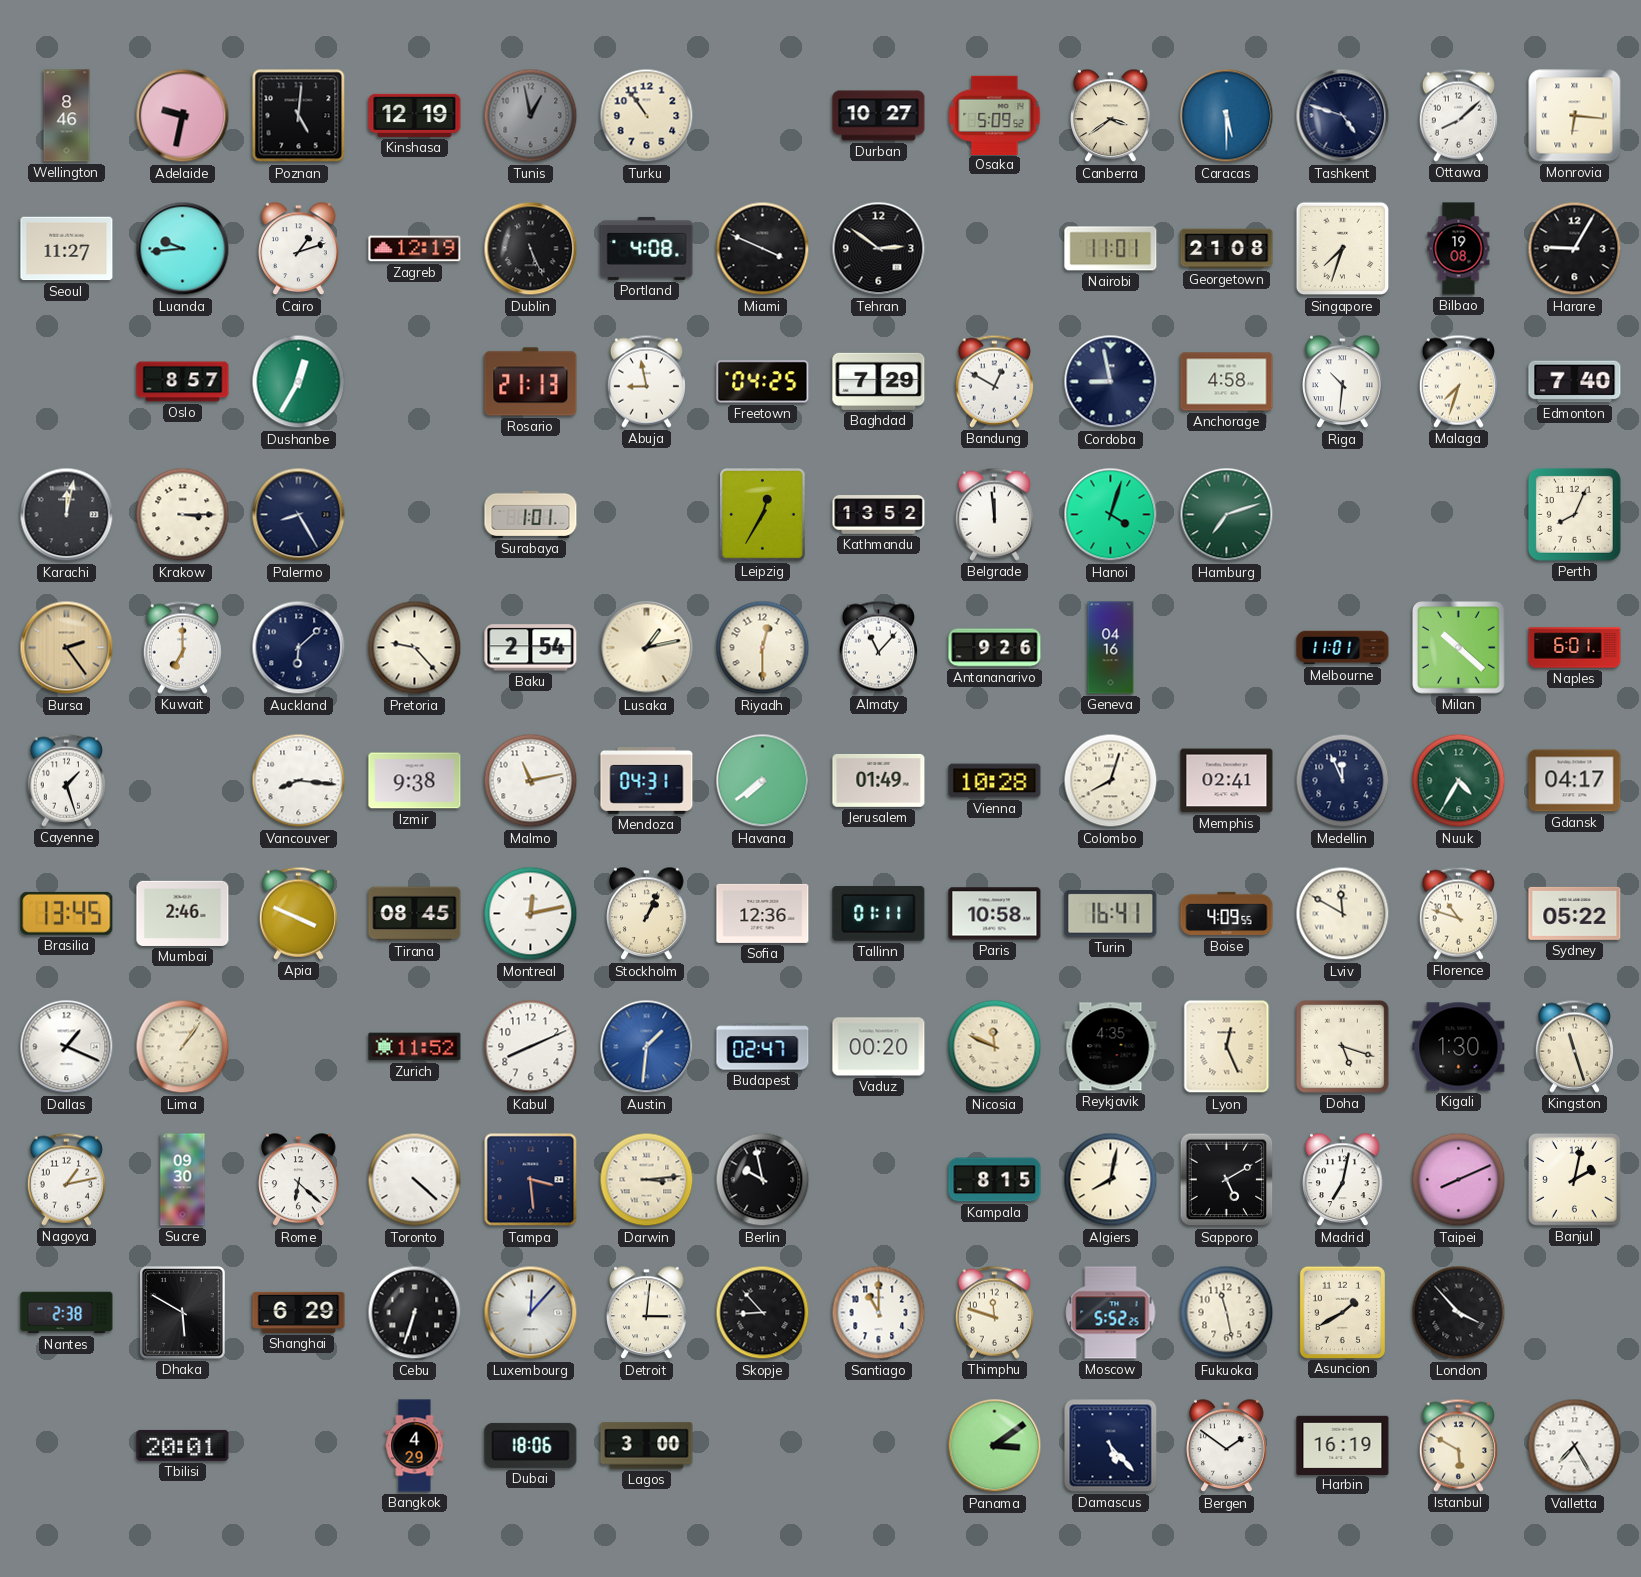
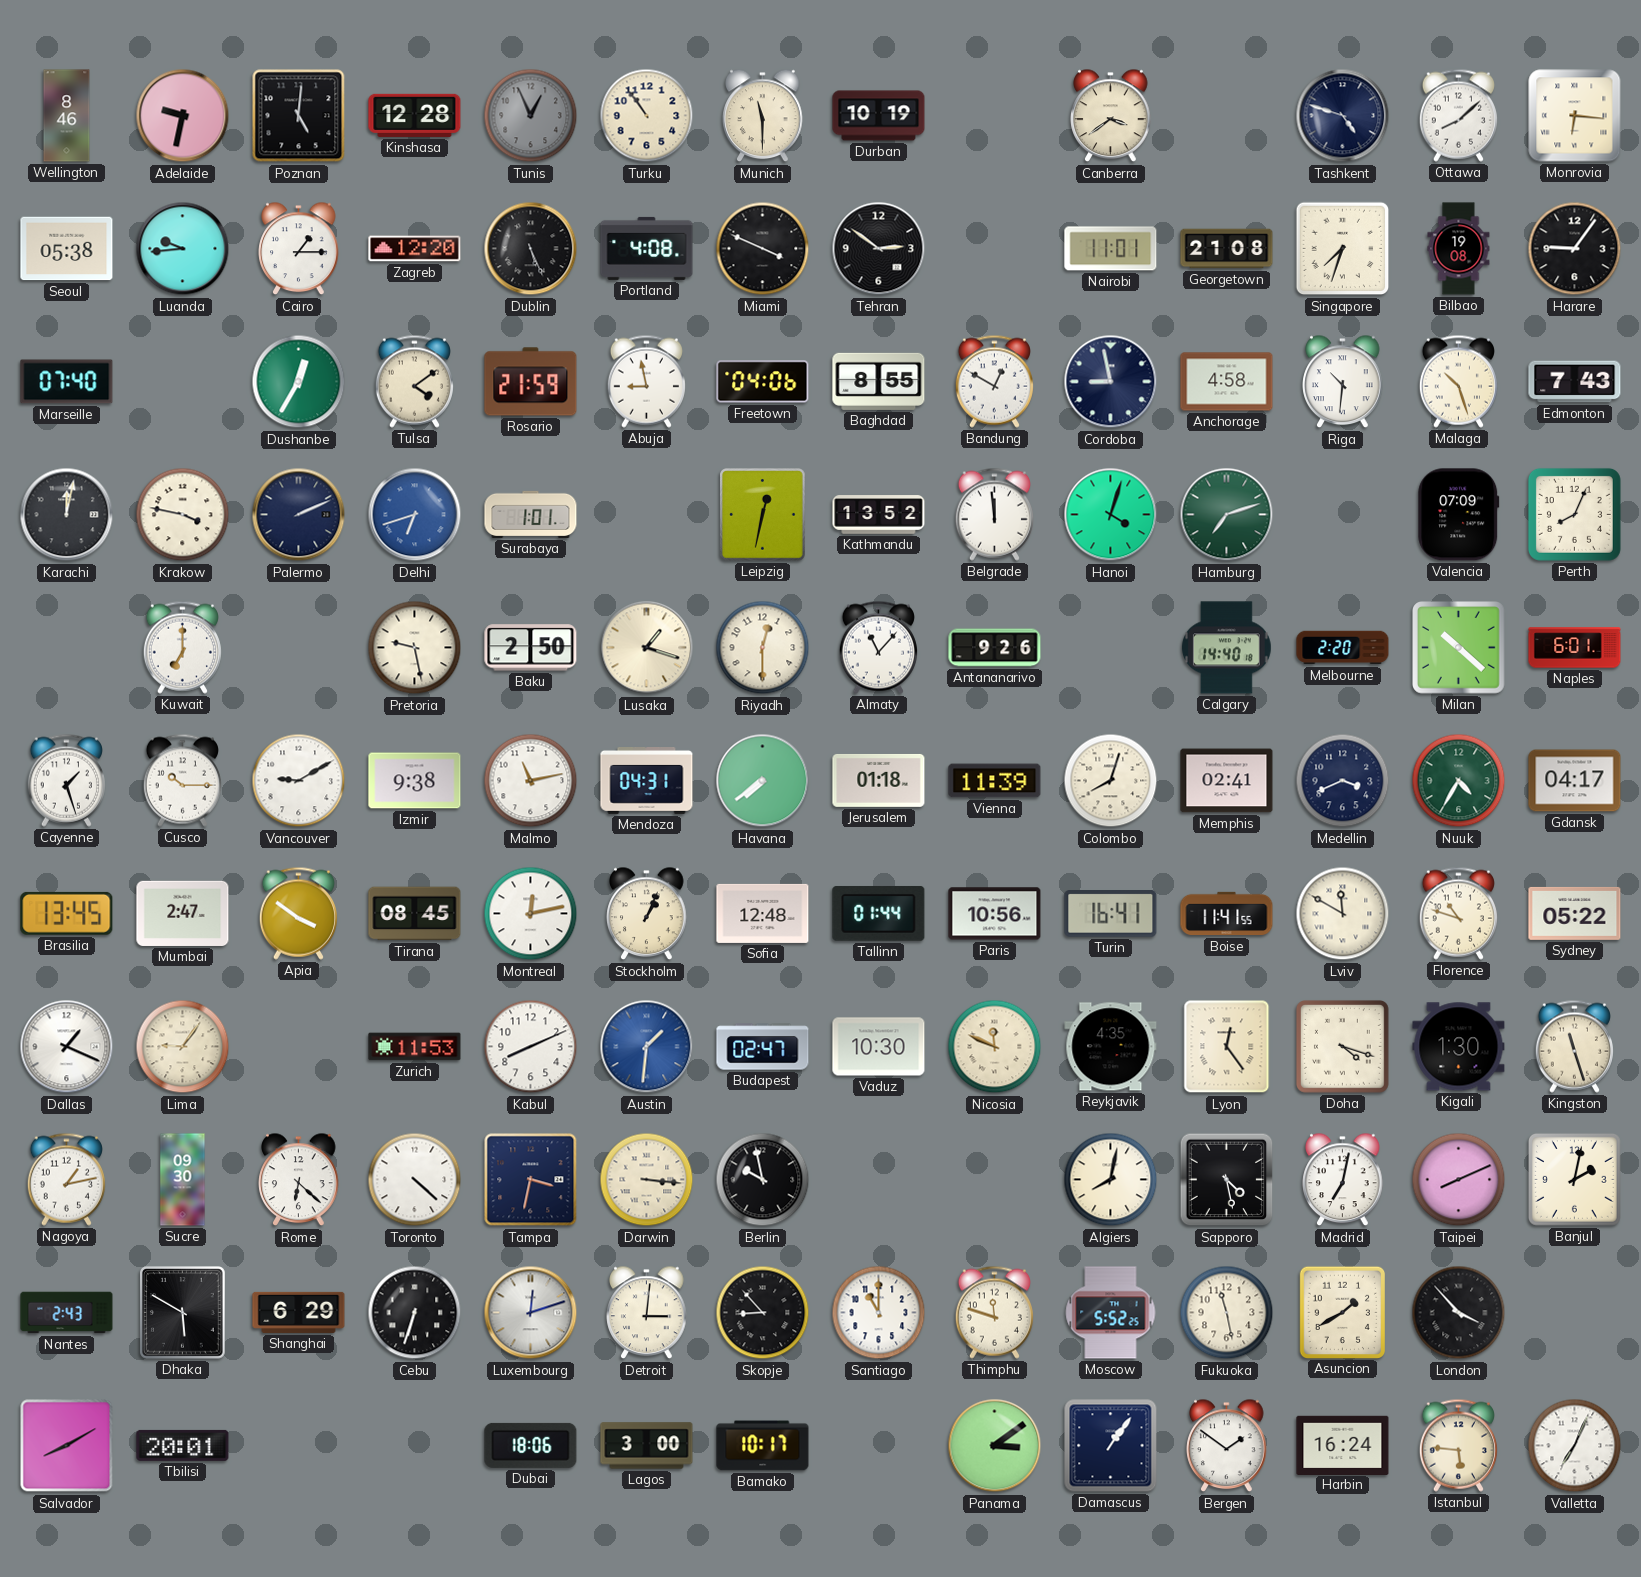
Kinshasa: 12:19 -> 12:28
Tunis: 12:58 -> 12:56
Munich: none -> 11:30
Durban: 10:27 -> 10:19
Osaka: 5:09 -> none
Caracas: 5:30 -> none
Seoul: 11:27 -> 05:38
Cairo: 1:12 -> 1:15
Zagreb: 12:19 -> 12:20
Harare: 9:05 -> 9:06
Marseille: none -> 07:40
Oslo: 8:57 -> none
Tulsa: none -> 4:09
Rosario: 21:13 -> 21:59
Freetown: 04:25 -> 04:06
Baghdad: 7:29 -> 8:55
Malaga: 7:33 -> 10:27
Edmonton: 7:40 -> 7:43
Krakow: 3:15 -> 3:47
Palermo: 8:25 -> 2:11
Delhi: none -> 6:42
Leipzig: 12:35 -> 12:32
Valencia: none -> 07:09
Bursa: 2:24 -> none
Auckland: 6:08 -> none
Pretoria: 9:23 -> 9:28
Baku: 2:54 -> 2:50
Lusaka: 1:13 -> 1:18
Geneva: 04:16 -> none
Calgary: none -> 14:40
Melbourne: 11:01 -> 2:20
Cusco: none -> 10:15
Vancouver: 8:16 -> 9:10
Jerusalem: 01:49 -> 01:18
Vienna: 10:28 -> 11:39
Medellin: 11:56 -> 3:41
Mumbai: 2:46 -> 2:47
Apia: 3:49 -> 3:51
Sofia: 12:36 -> 12:48
Tallinn: 01:11 -> 01:44
Paris: 10:58 -> 10:56
Boise: 4:09 -> 11:41
Lima: 1:06 -> 9:06
Zurich: 11:52 -> 11:53
Vaduz: 00:20 -> 10:30
Lyon: 12:26 -> 12:24
Doha: 5:18 -> 4:18
Tampa: 3:29 -> 3:32
Darwin: 3:14 -> 3:16
Kampala: 8:15 -> none
Sapporo: 5:10 -> 4:28
Nantes: 2:38 -> 2:43
Luxembourg: 12:07 -> 12:12
Salvador: none -> 8:10
Bangkok: 4:29 -> none
Bamako: none -> 10:17
Damascus: 5:23 -> 1:06
Harbin: 16:19 -> 16:24
Istanbul: 5:50 -> 5:46
Valletta: 7:25 -> 7:04
